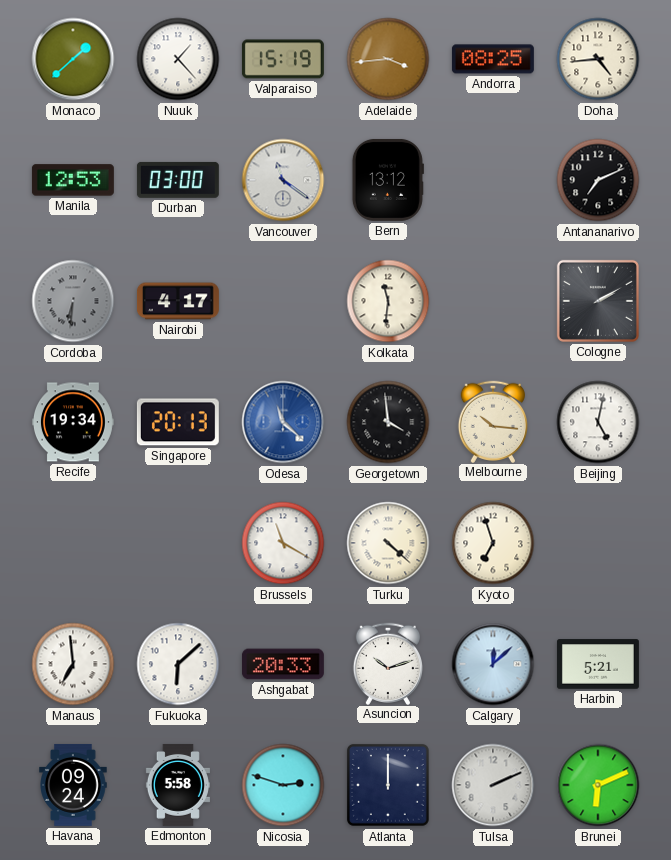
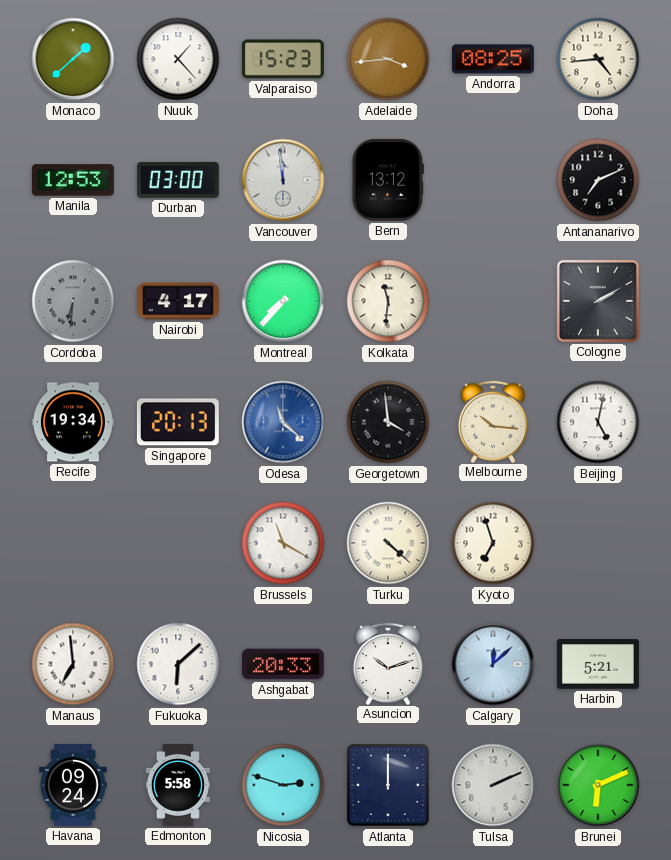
Valparaiso: 15:19 -> 15:23
Vancouver: 11:21 -> 11:59
Montreal: none -> 7:37
